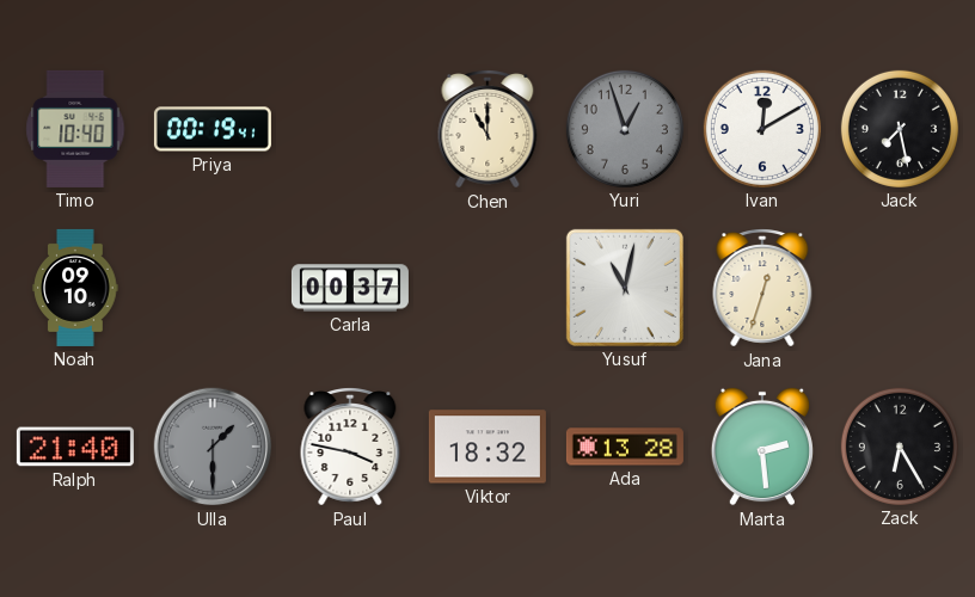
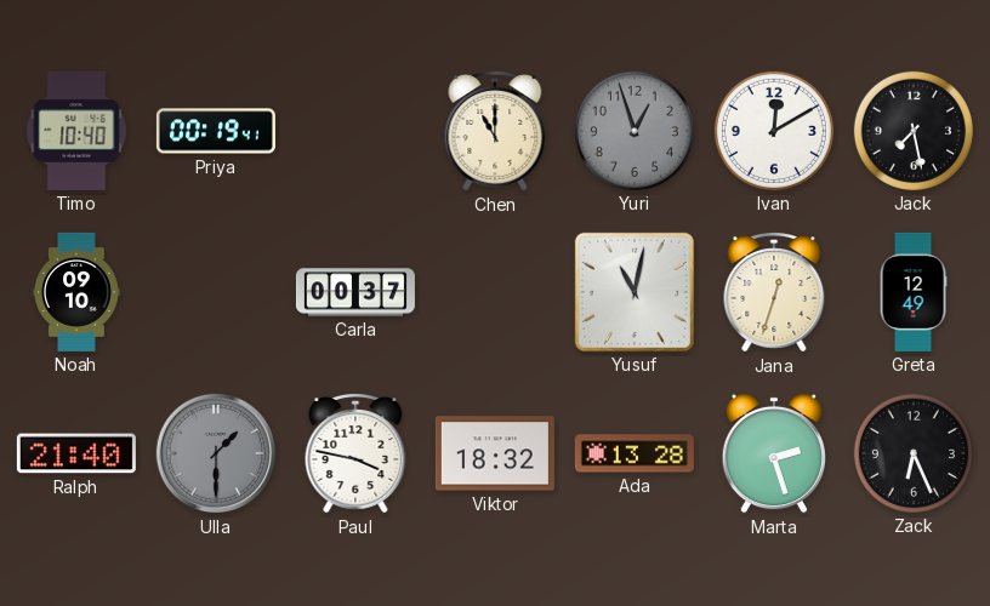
Greta: none -> 12:49
Marta: 2:29 -> 2:27
Zack: 6:25 -> 6:26
